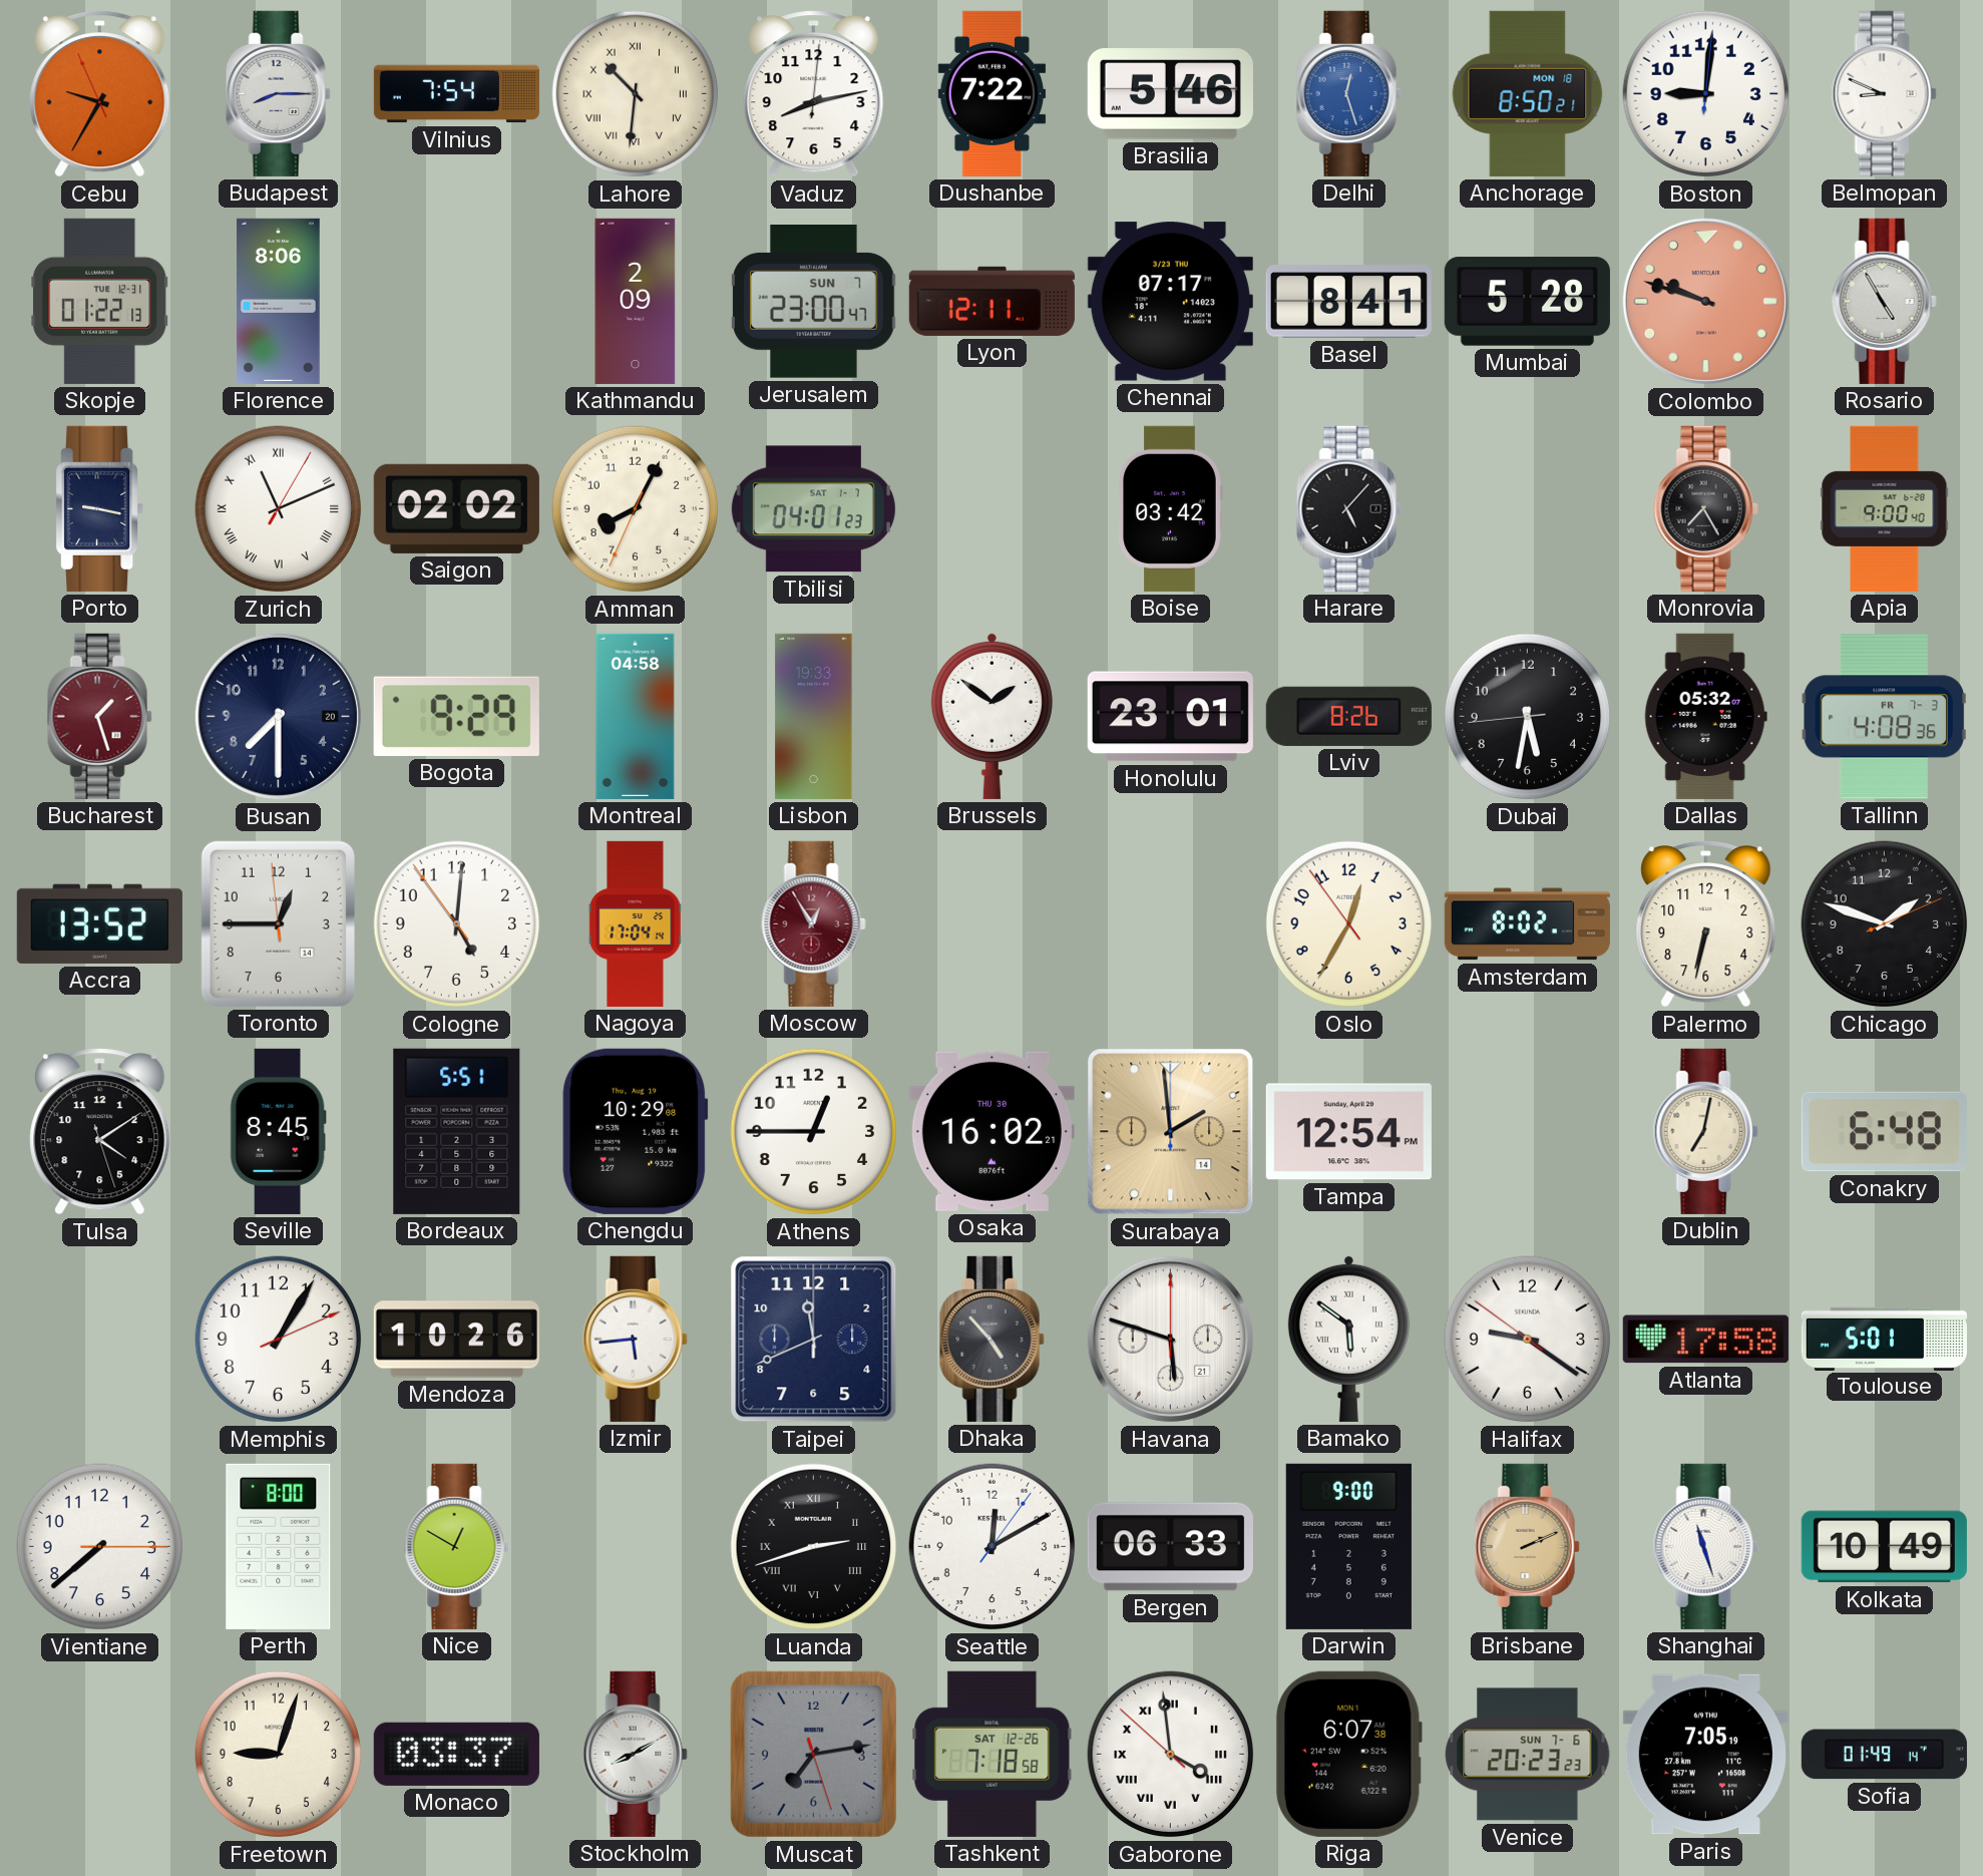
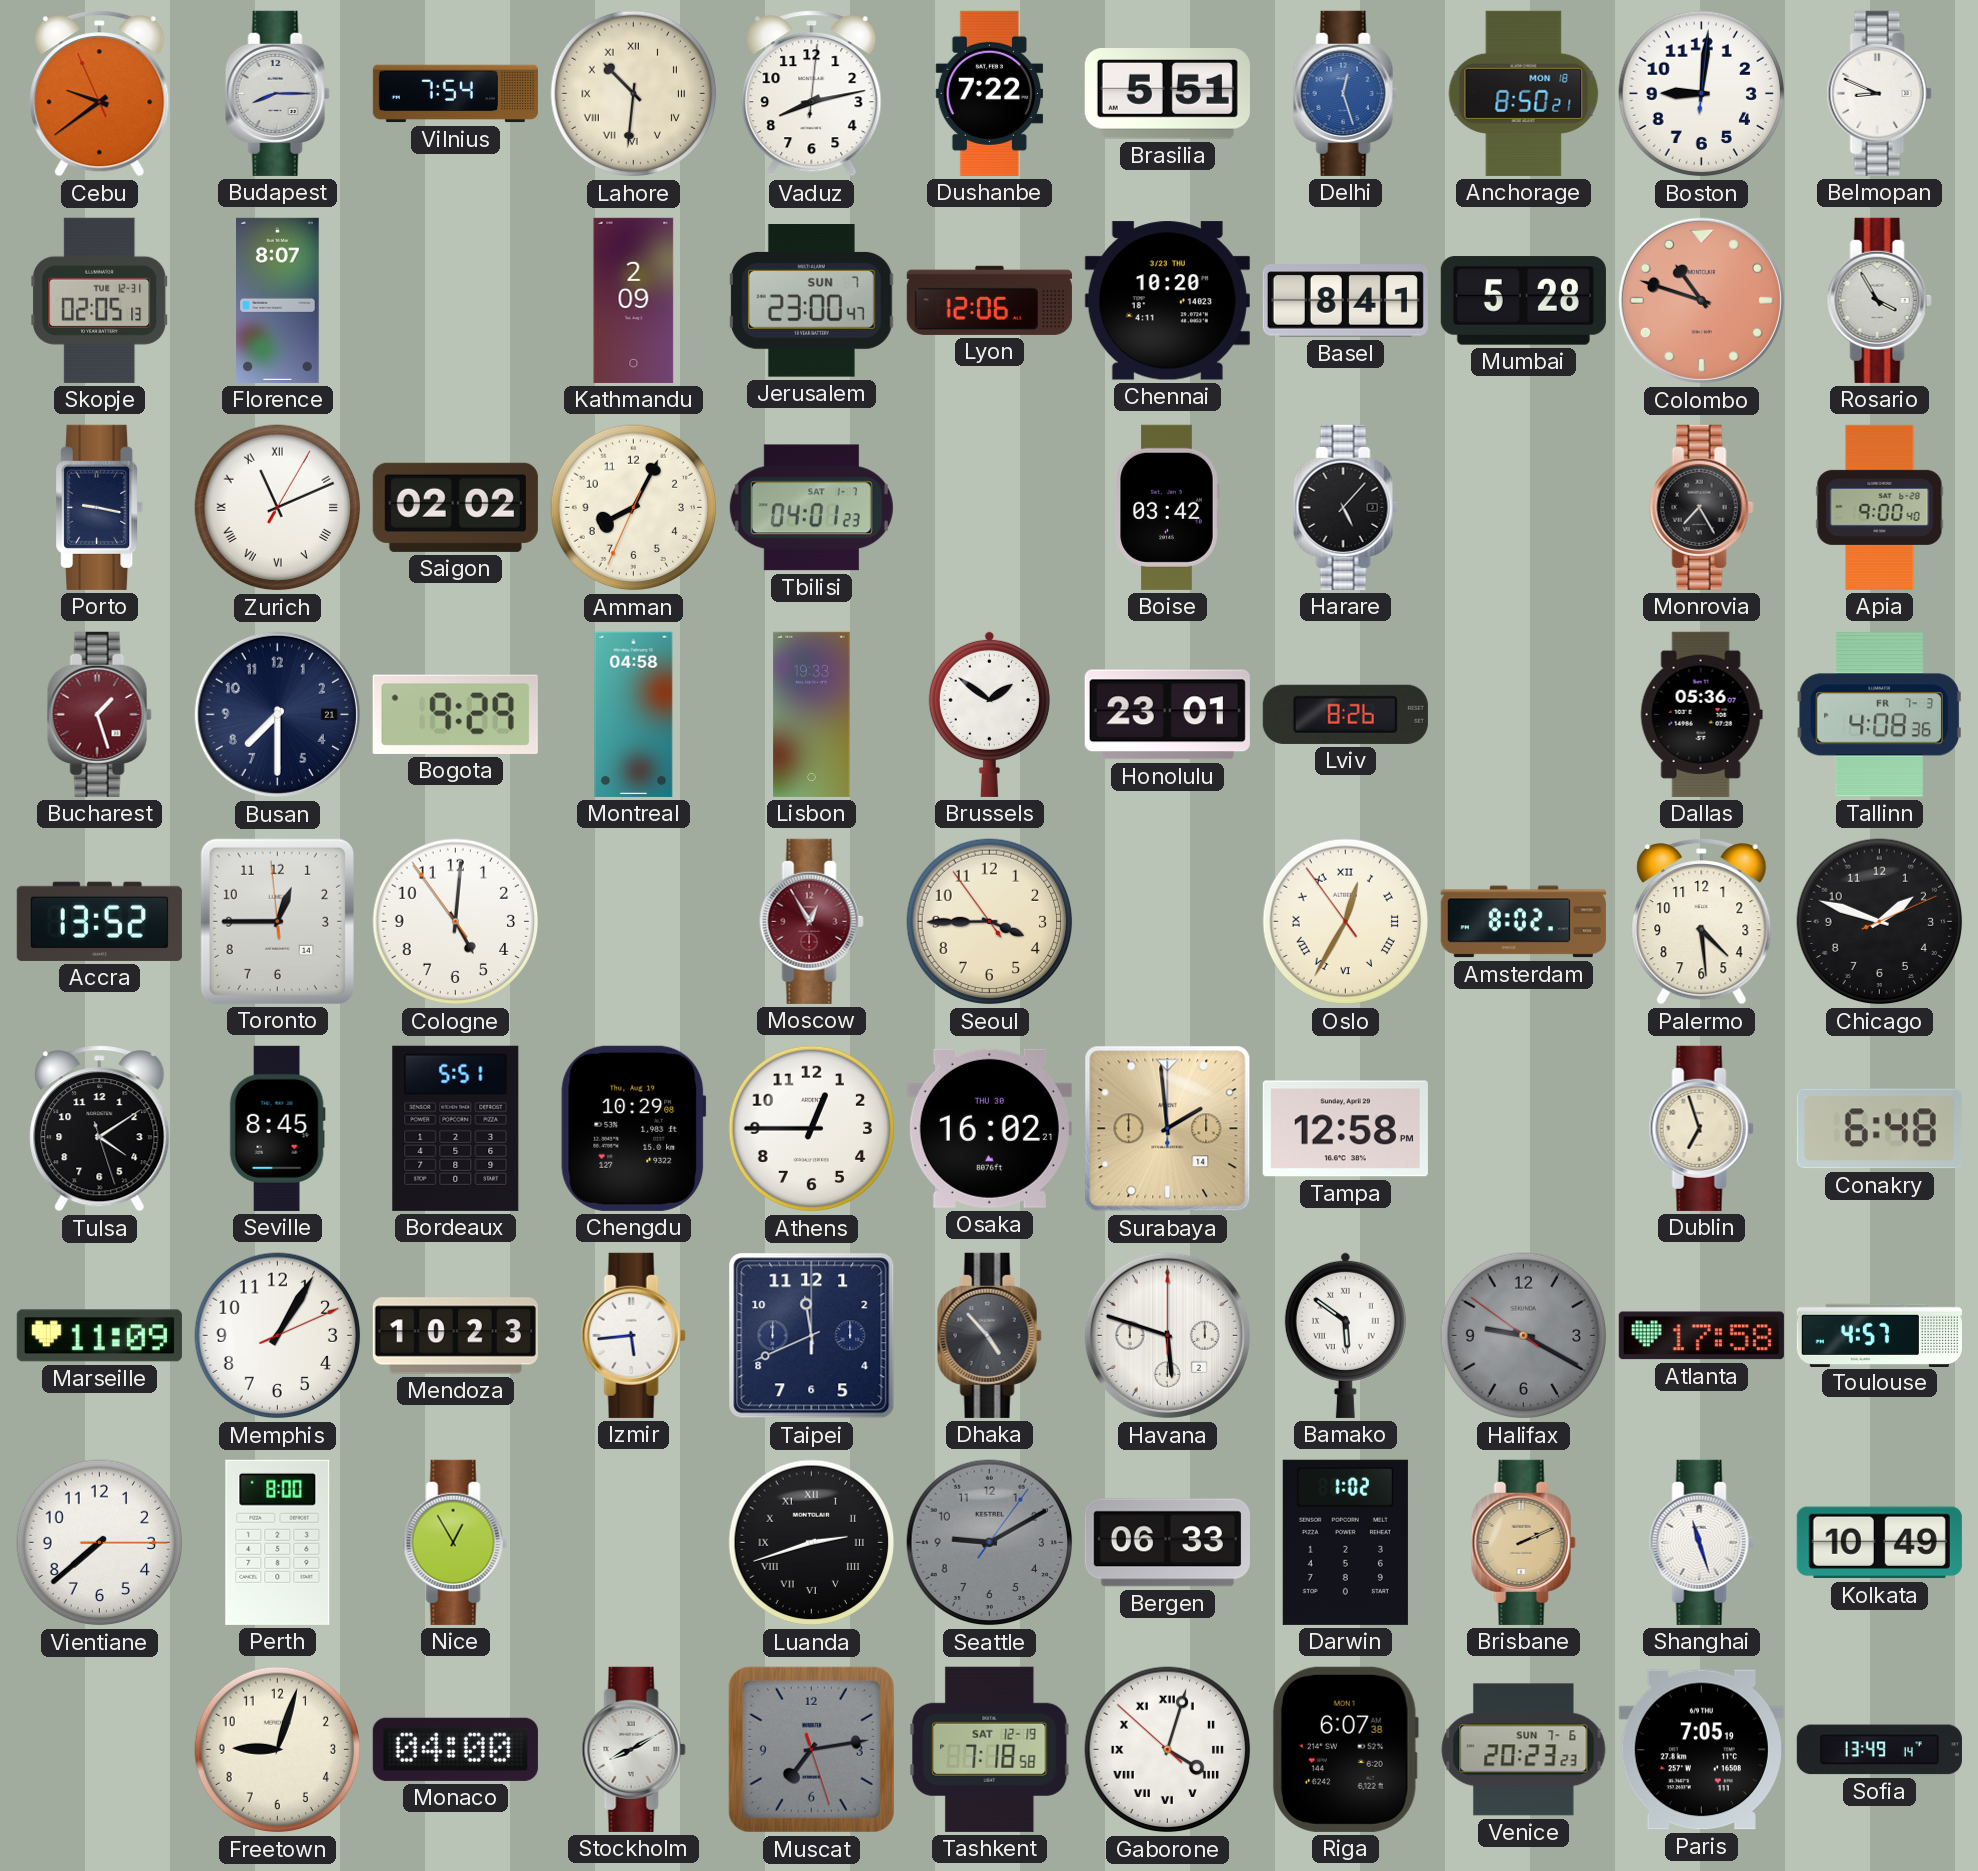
Cebu: 9:34 -> 9:38
Brasilia: 5:46 -> 5:51
Skopje: 01:22 -> 02:05
Florence: 8:06 -> 8:07
Lyon: 12:11 -> 12:06
Chennai: 07:17 -> 10:20
Colombo: 9:48 -> 10:48
Rosario: 4:55 -> 3:55
Busan date: 20 -> 21
Dubai: 5:31 -> none
Dallas: 05:32 -> 05:36
Nagoya: 17:04 -> none
Seoul: none -> 3:44
Oslo numerals: Arabic -> Roman
Palermo: 6:32 -> 4:29
Tampa: 12:54 -> 12:58
Dublin: 7:02 -> 6:57
Marseille: none -> 11:09
Mendoza: 10:26 -> 10:23
Havana date: 21 -> 2
Halifax: 9:20 -> 9:19
Halifax dial: white -> grey
Toulouse: 5:01 -> 4:57
Nice: 12:50 -> 12:55
Seattle: 12:10 -> 9:10
Seattle dial: white -> grey
Darwin: 9:00 -> 1:02
Monaco: 03:37 -> 04:00
Tashkent date: SAT 12-26 -> SAT 12-19
Gaborone: 3:58 -> 4:02
Sofia: 01:49 -> 13:49
